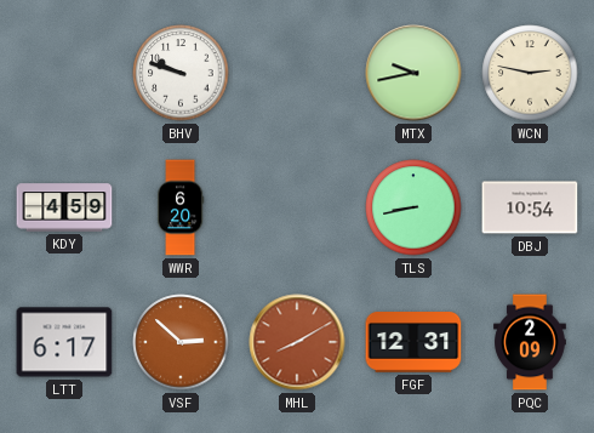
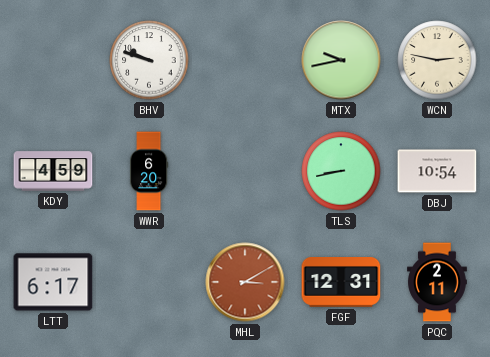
VSF: 2:52 -> none
MHL: 8:10 -> 3:10
PQC: 2:09 -> 2:11
